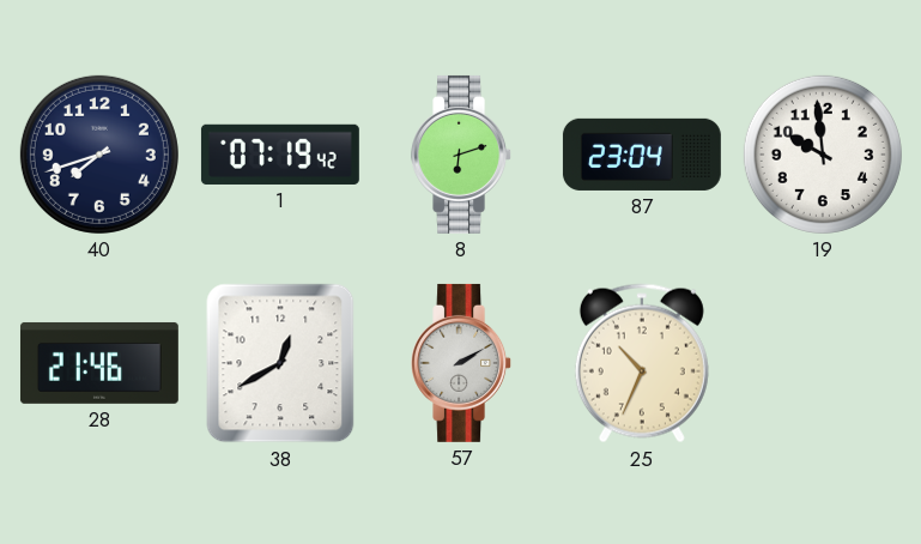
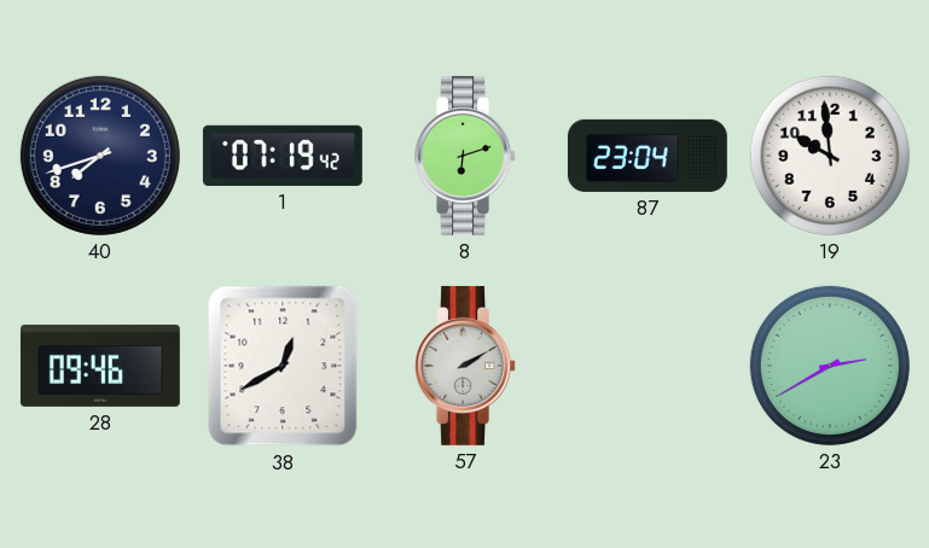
28: 21:46 -> 09:46
25: 10:34 -> none
23: none -> 2:40
